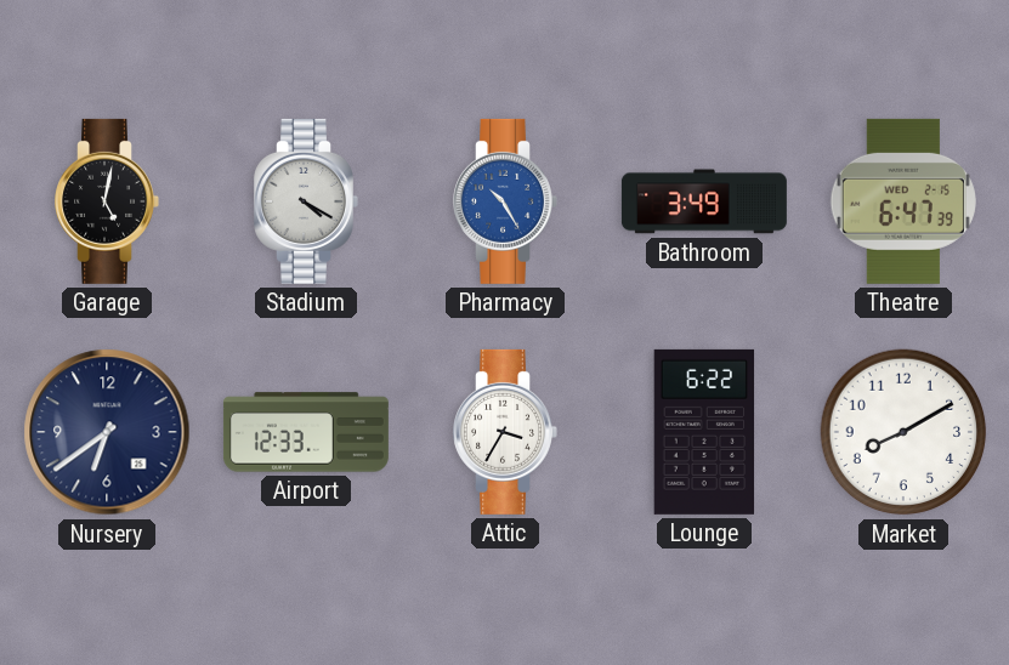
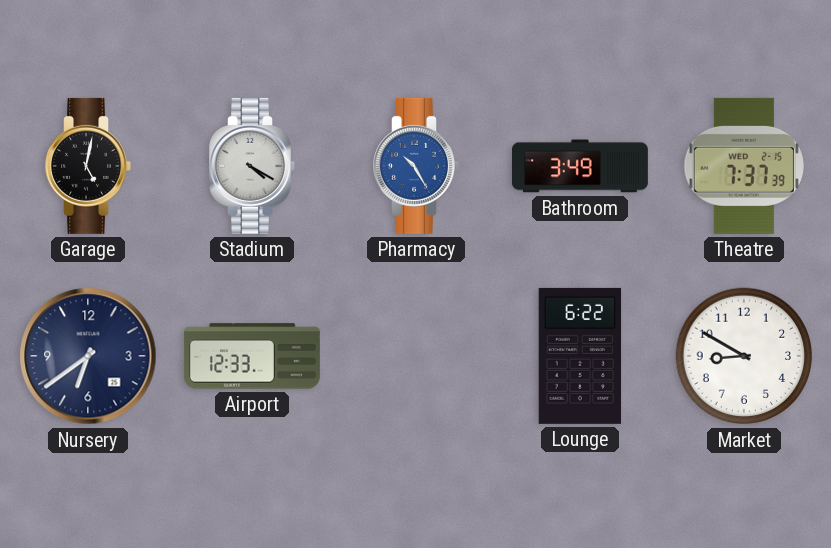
Theatre: 6:47 -> 7:37
Attic: 3:35 -> none
Market: 8:10 -> 8:50
